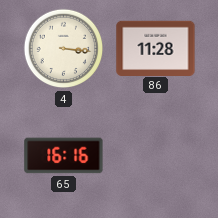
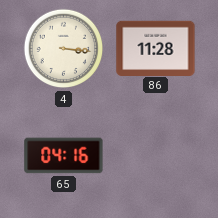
65: 16:16 -> 04:16
